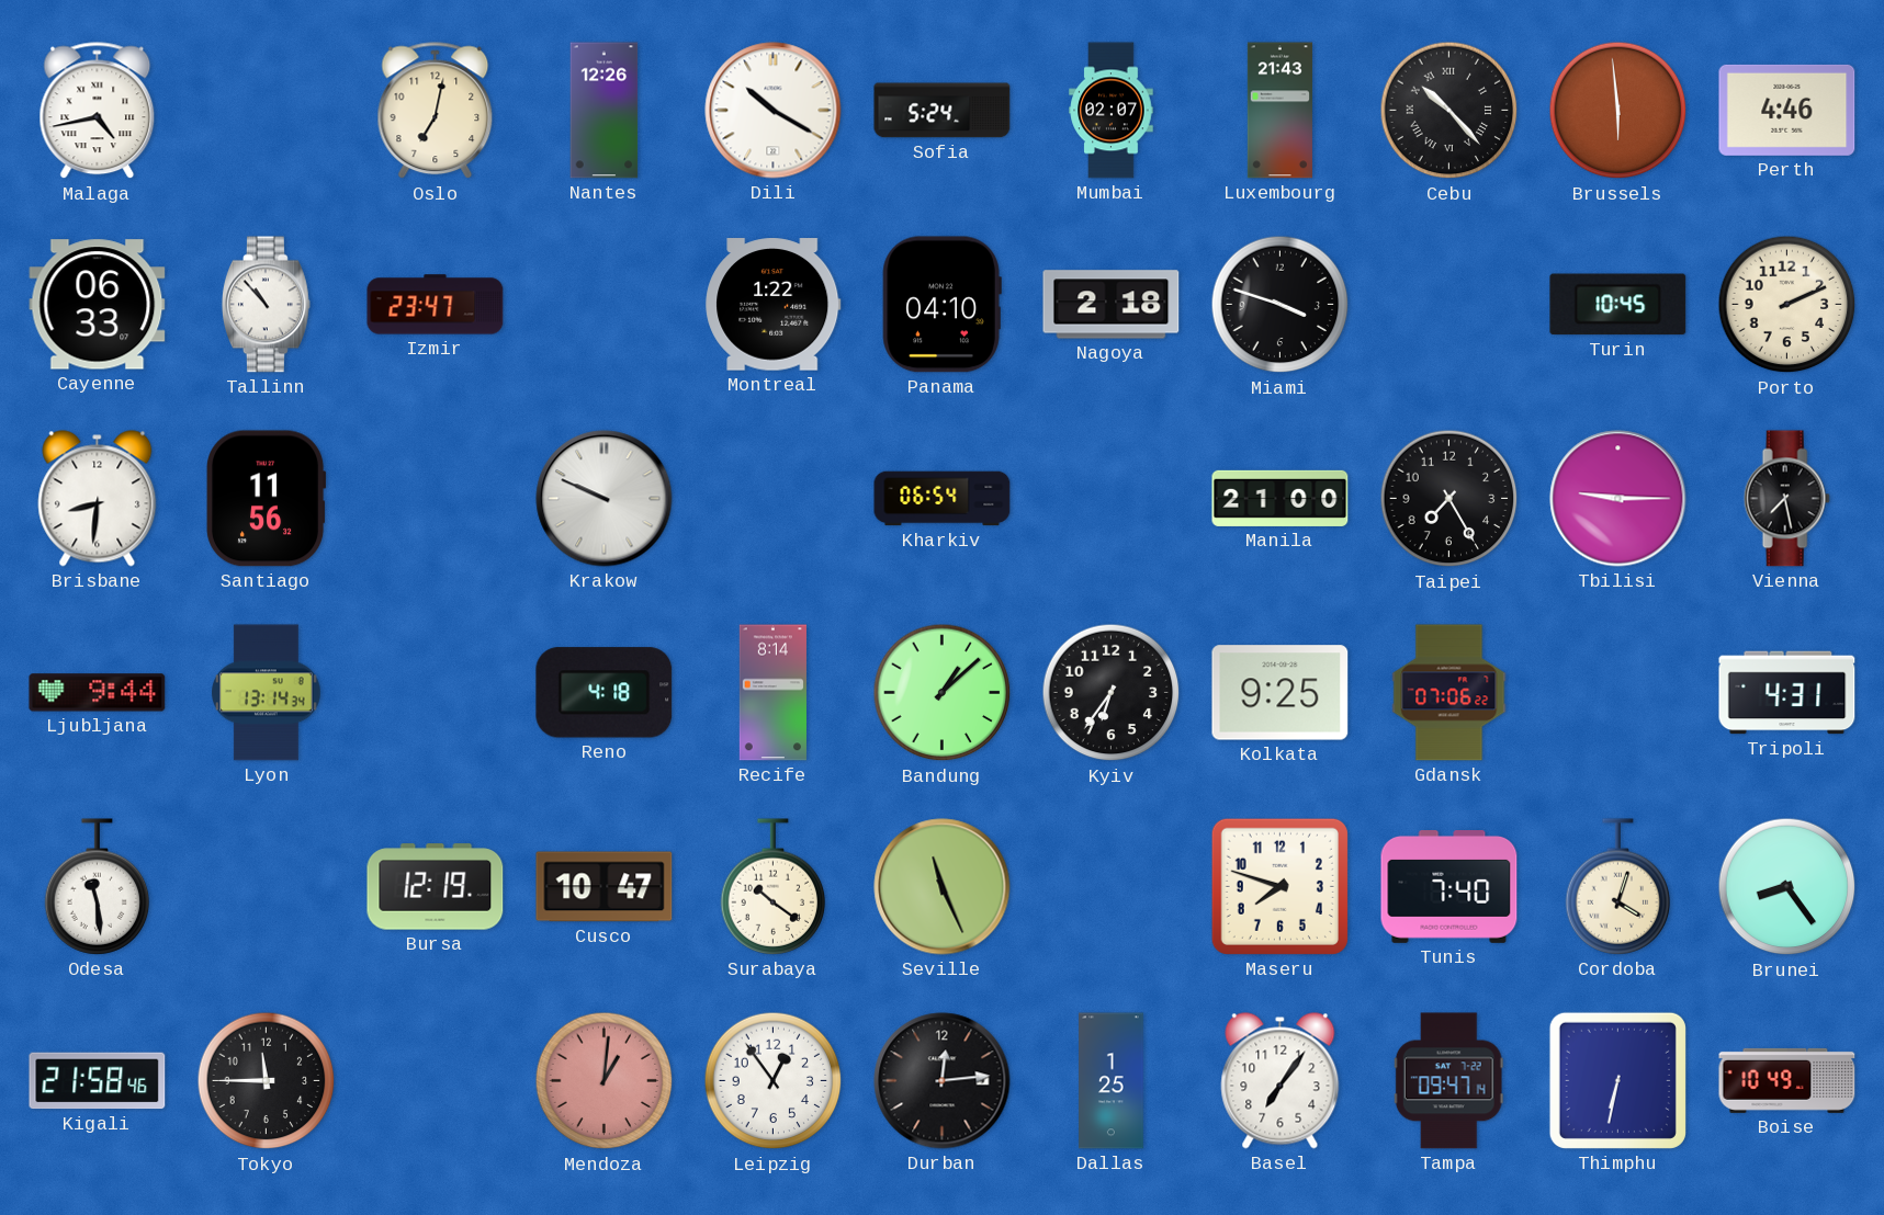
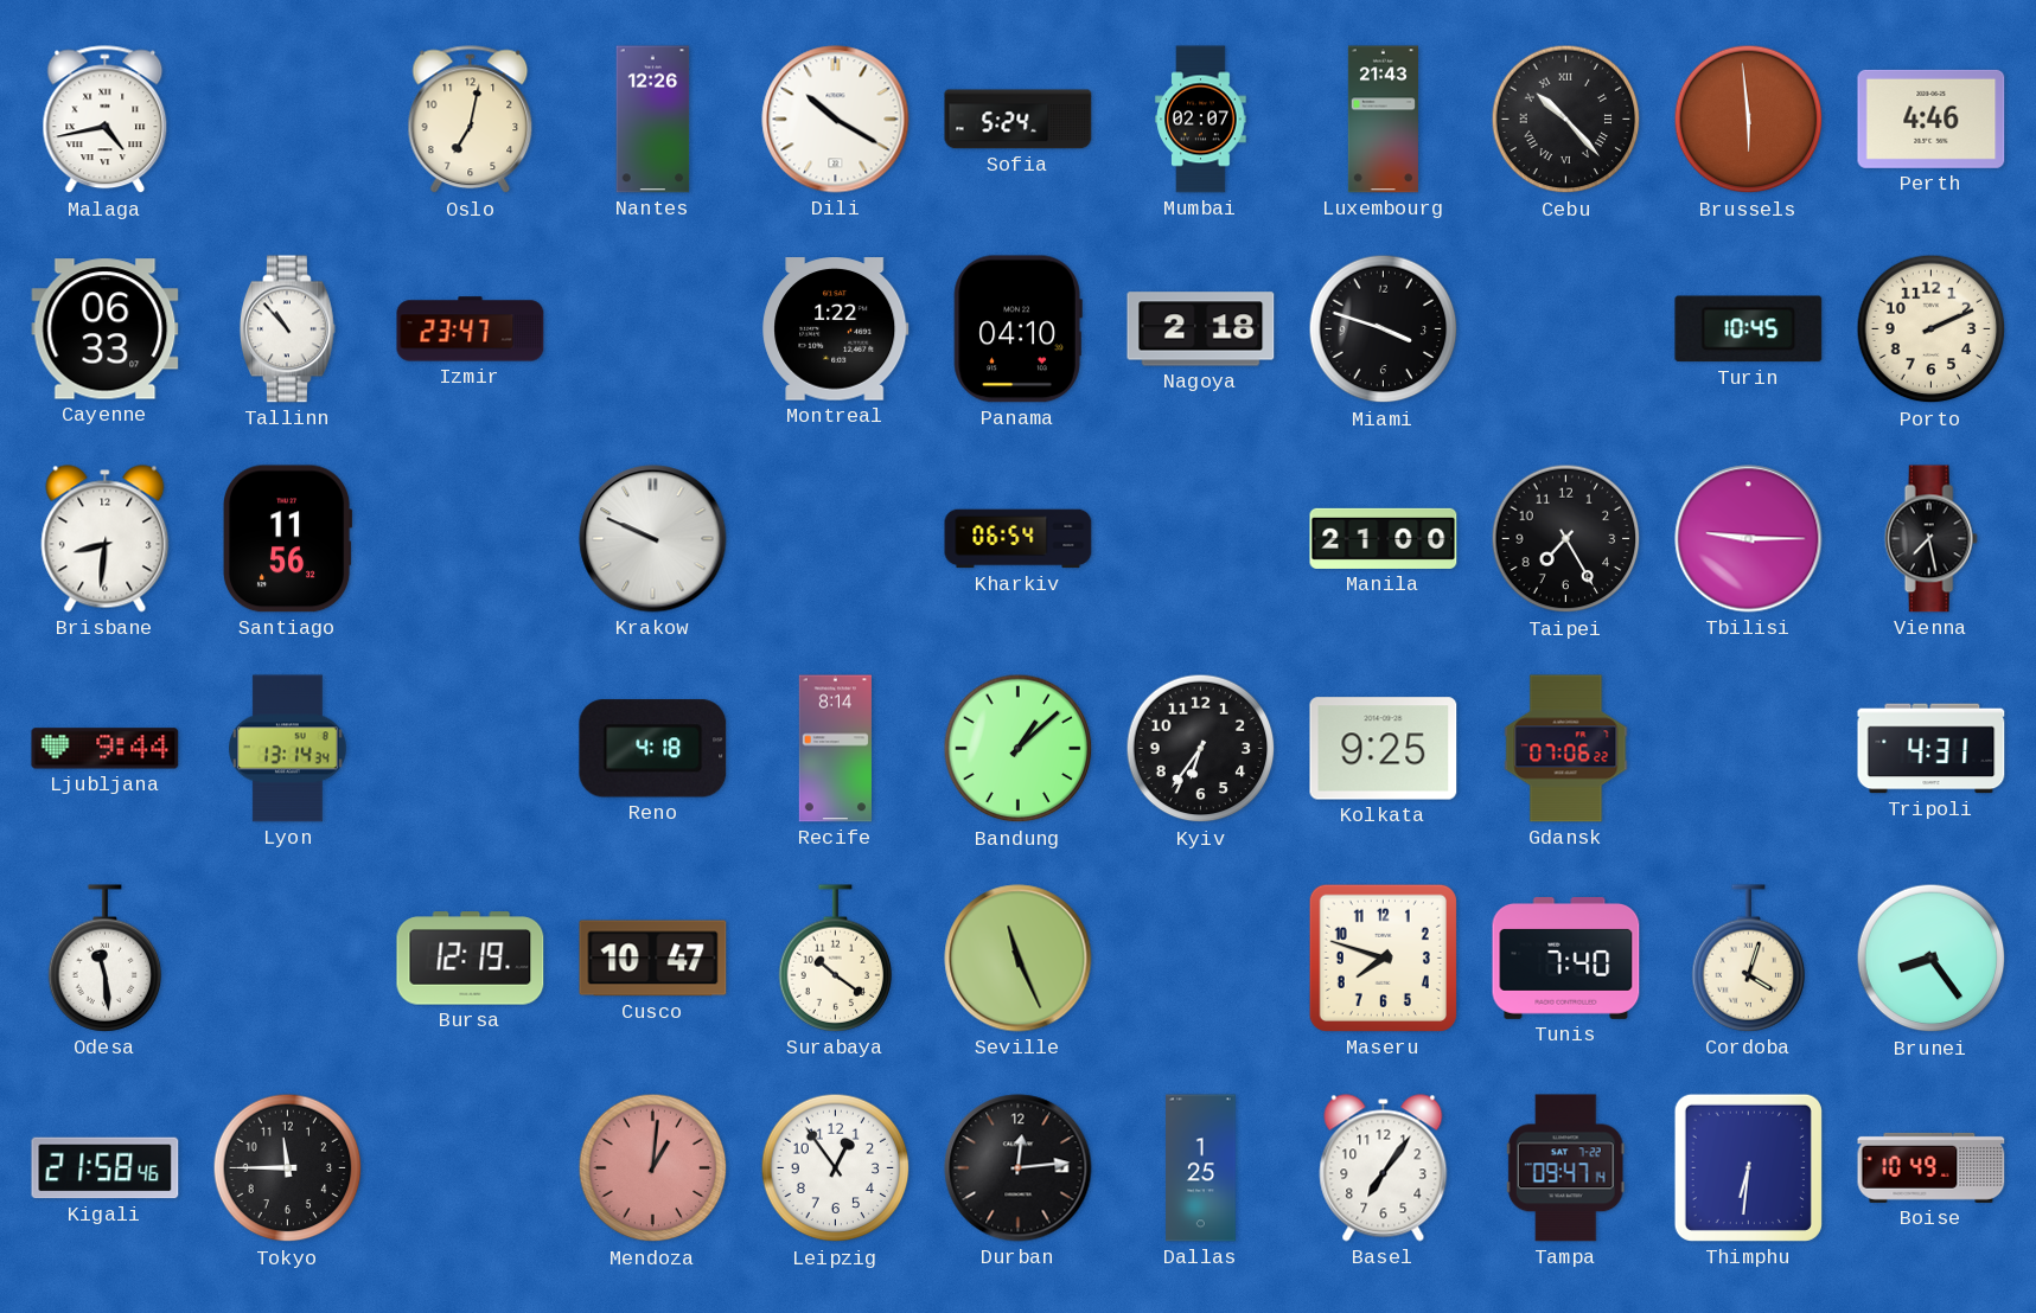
Thimphu: 6:32 -> 6:31
